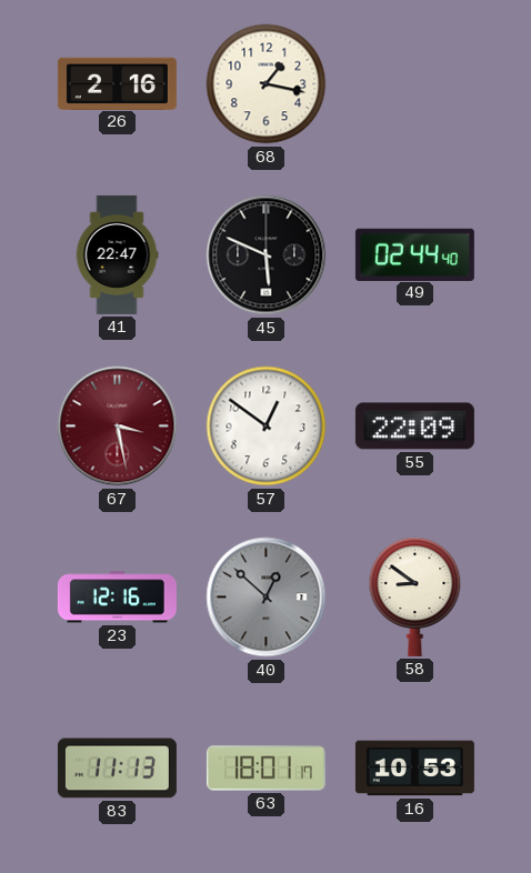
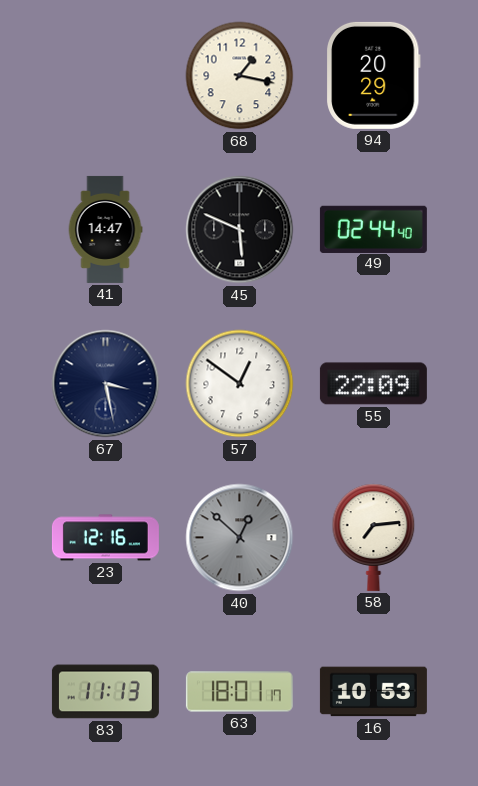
26: 2:16 -> none
94: none -> 20:29
41: 22:47 -> 14:47
67 dial: burgundy -> navy
58: 8:51 -> 7:14
